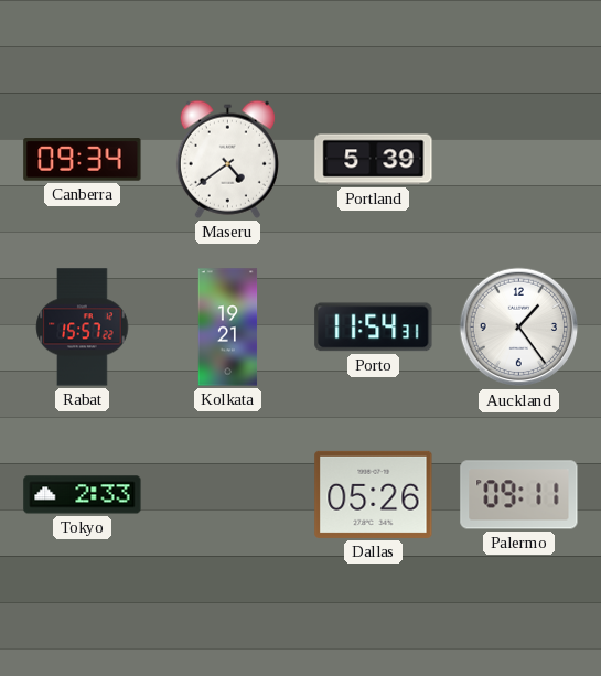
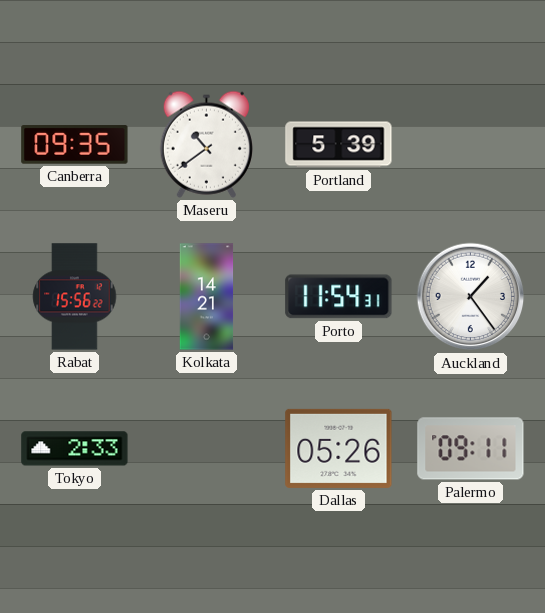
Canberra: 09:34 -> 09:35
Maseru: 4:39 -> 10:39
Rabat: 15:57 -> 15:56
Kolkata: 19:21 -> 14:21
